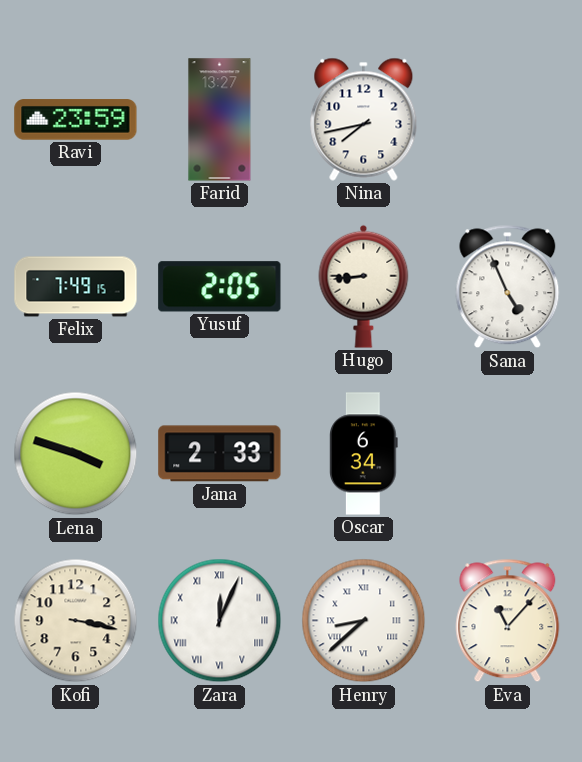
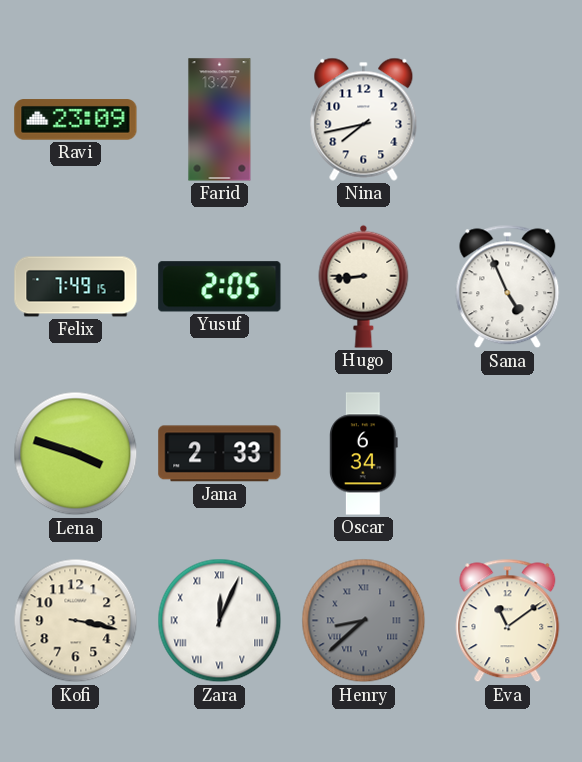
Ravi: 23:59 -> 23:09
Henry dial: white -> grey
Eva: 11:07 -> 11:09
